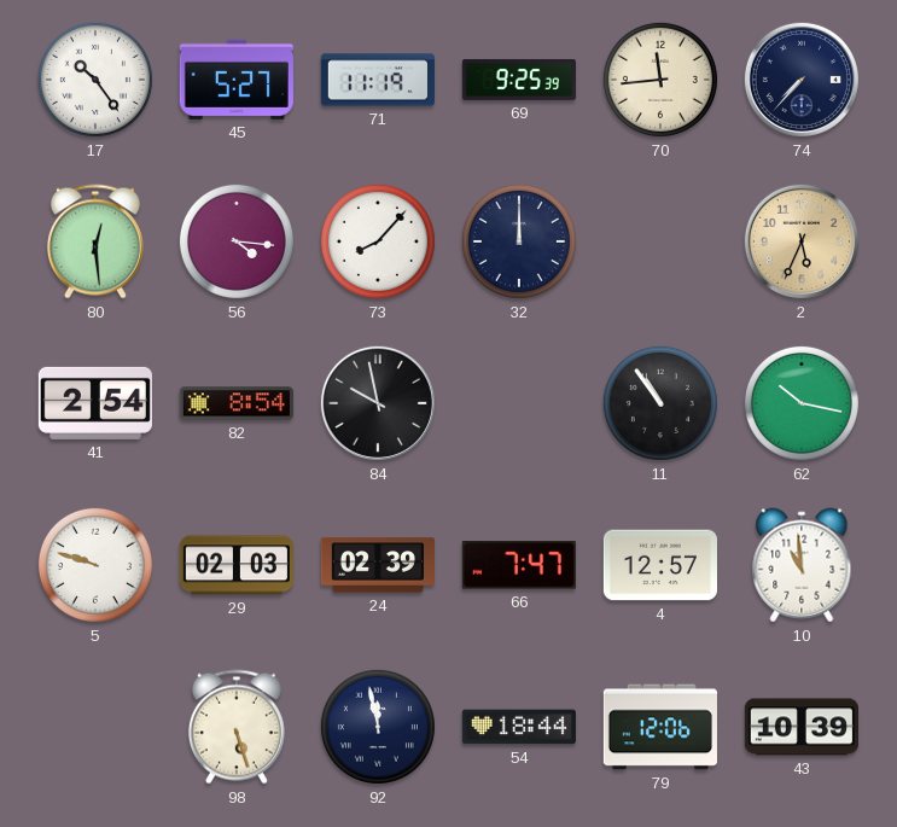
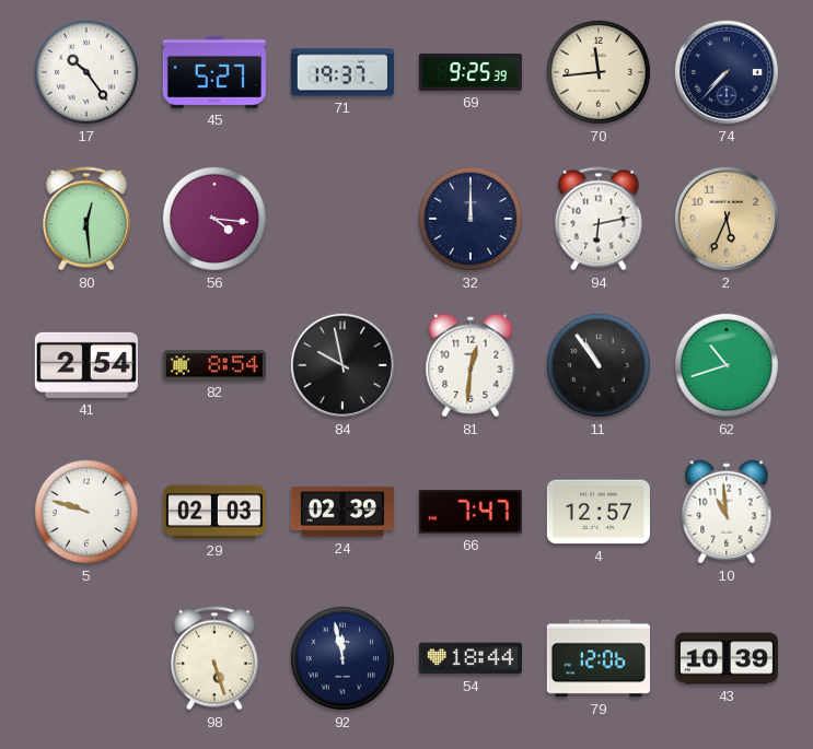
71: 11:19 -> 19:37
73: 8:07 -> none
94: none -> 6:13
81: none -> 12:31
62: 10:17 -> 10:42
